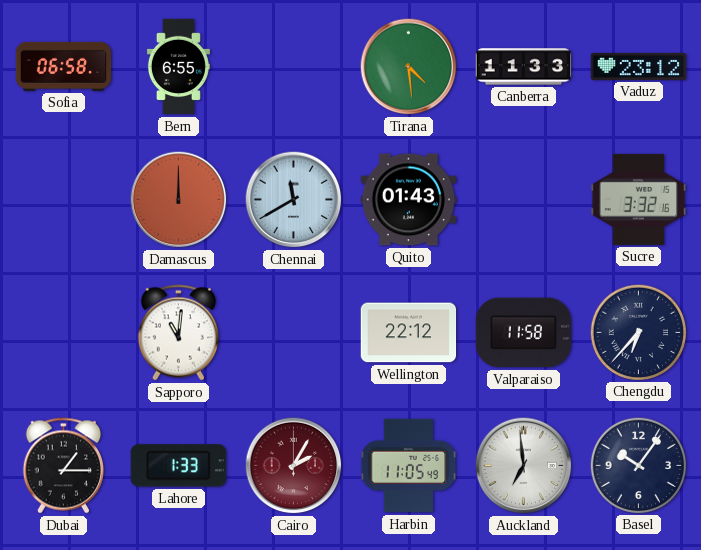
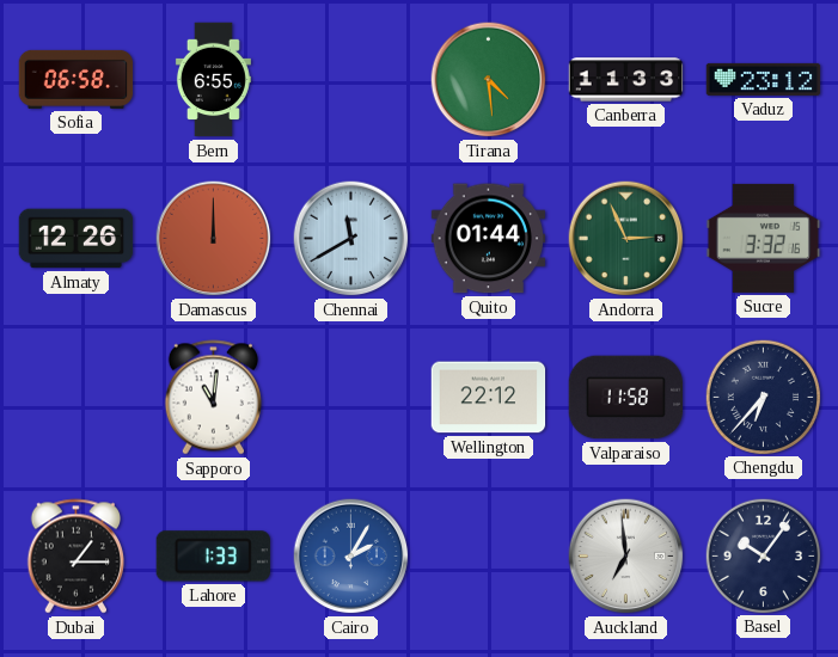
Almaty: none -> 12:26
Quito: 01:43 -> 01:44
Andorra: none -> 2:56
Cairo dial: burgundy -> blue
Harbin: 11:05 -> none
